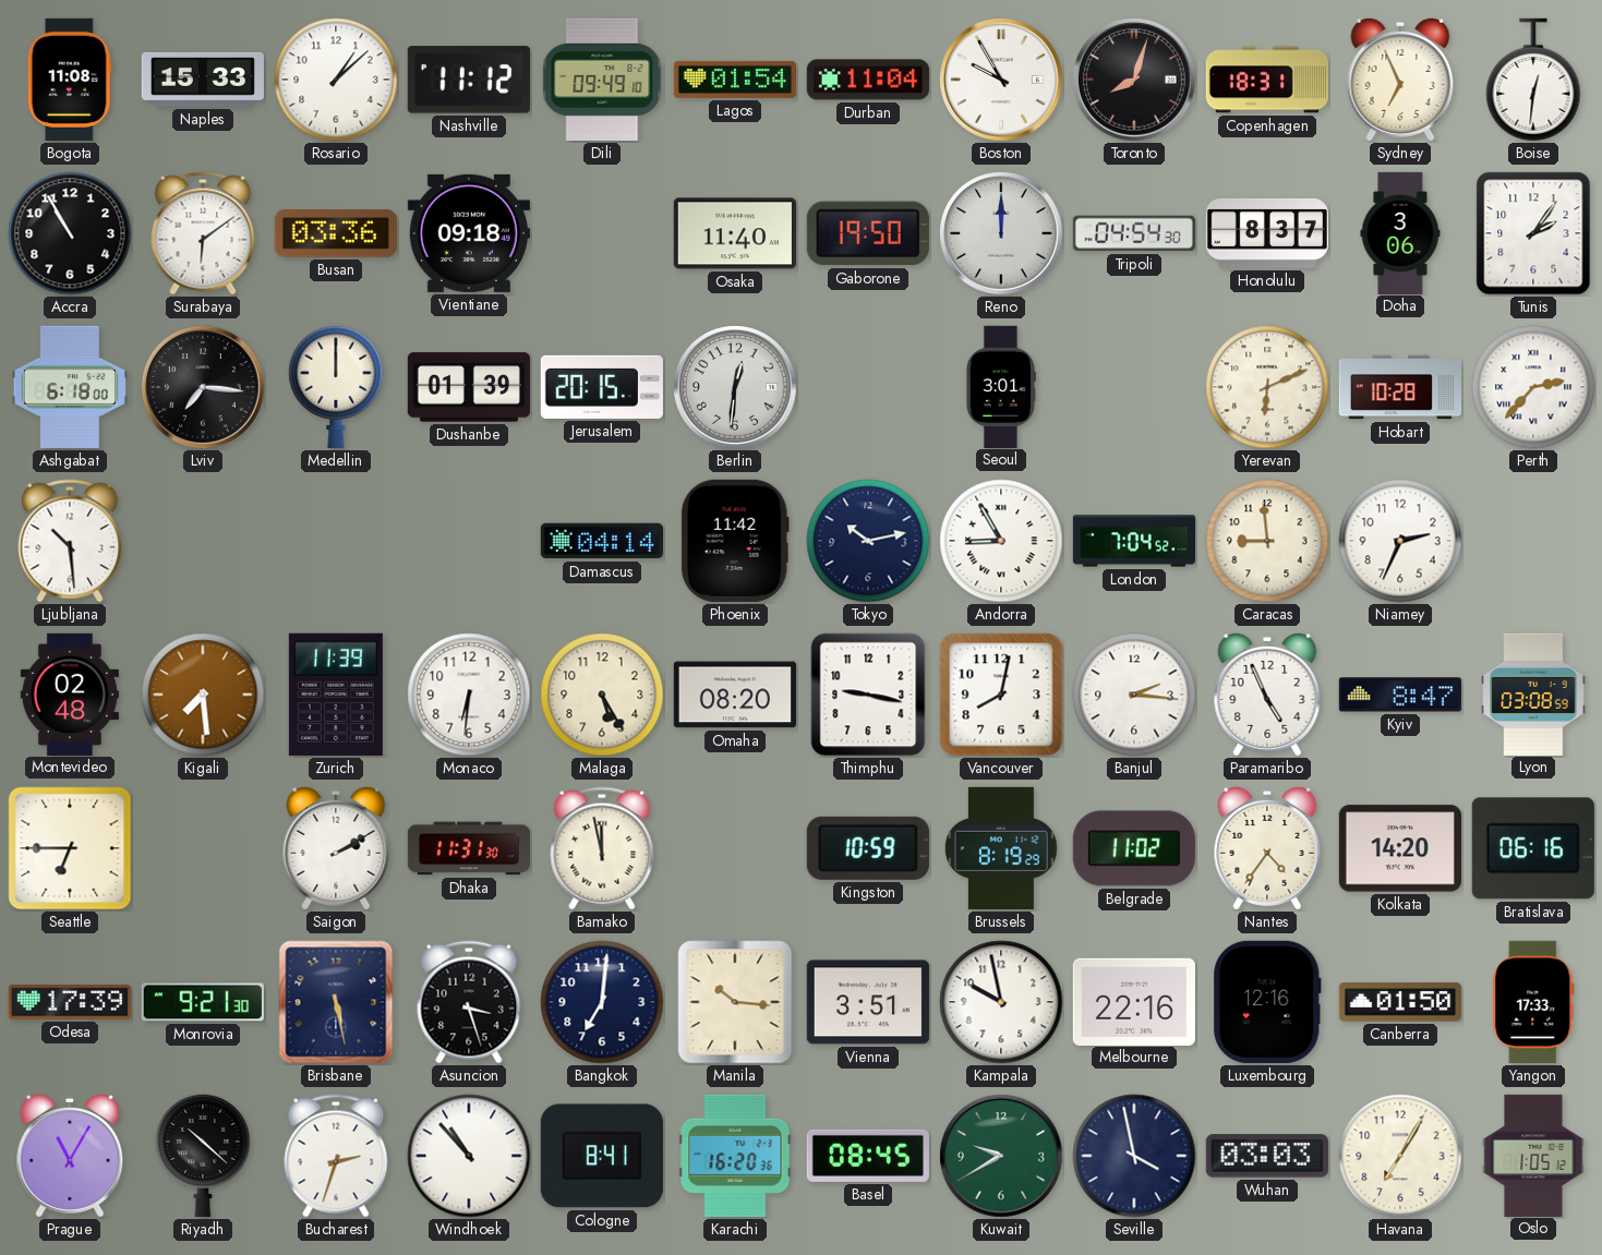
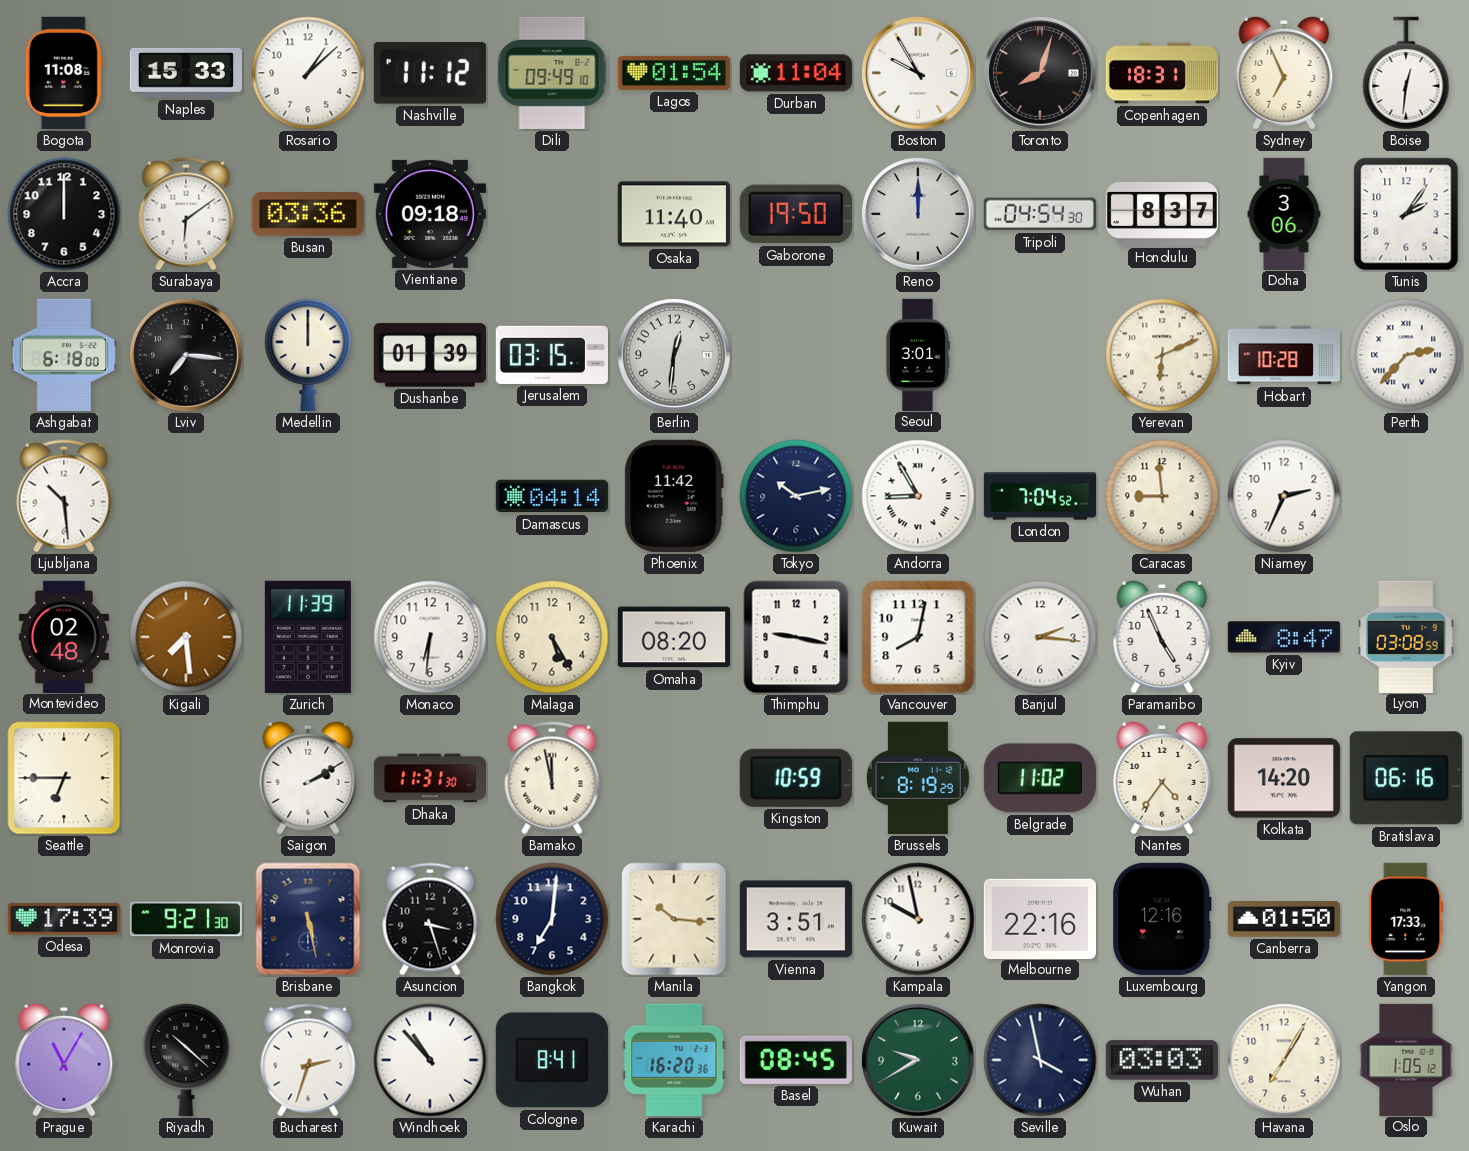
Accra: 10:55 -> 12:00
Jerusalem: 20:15 -> 03:15
